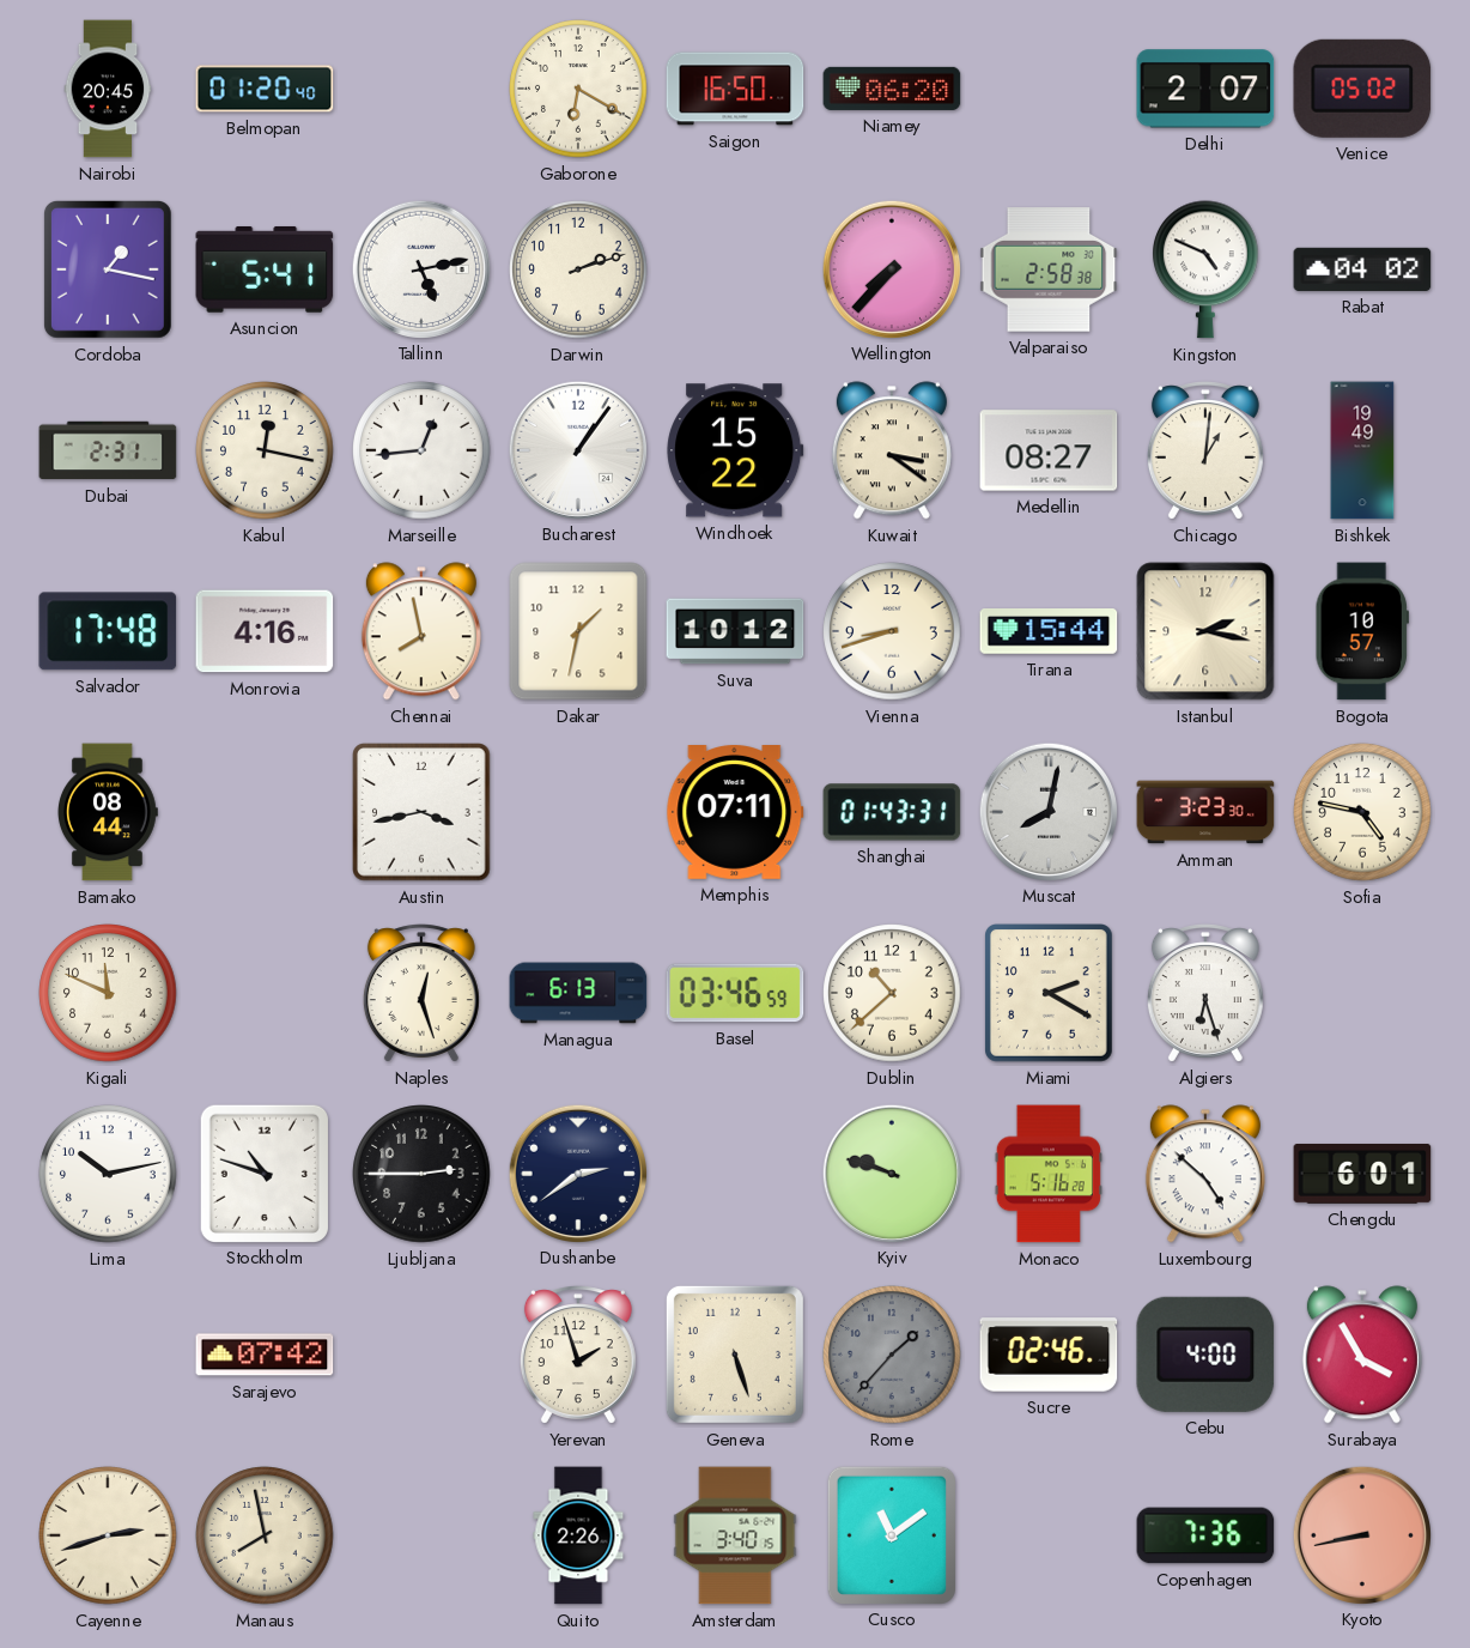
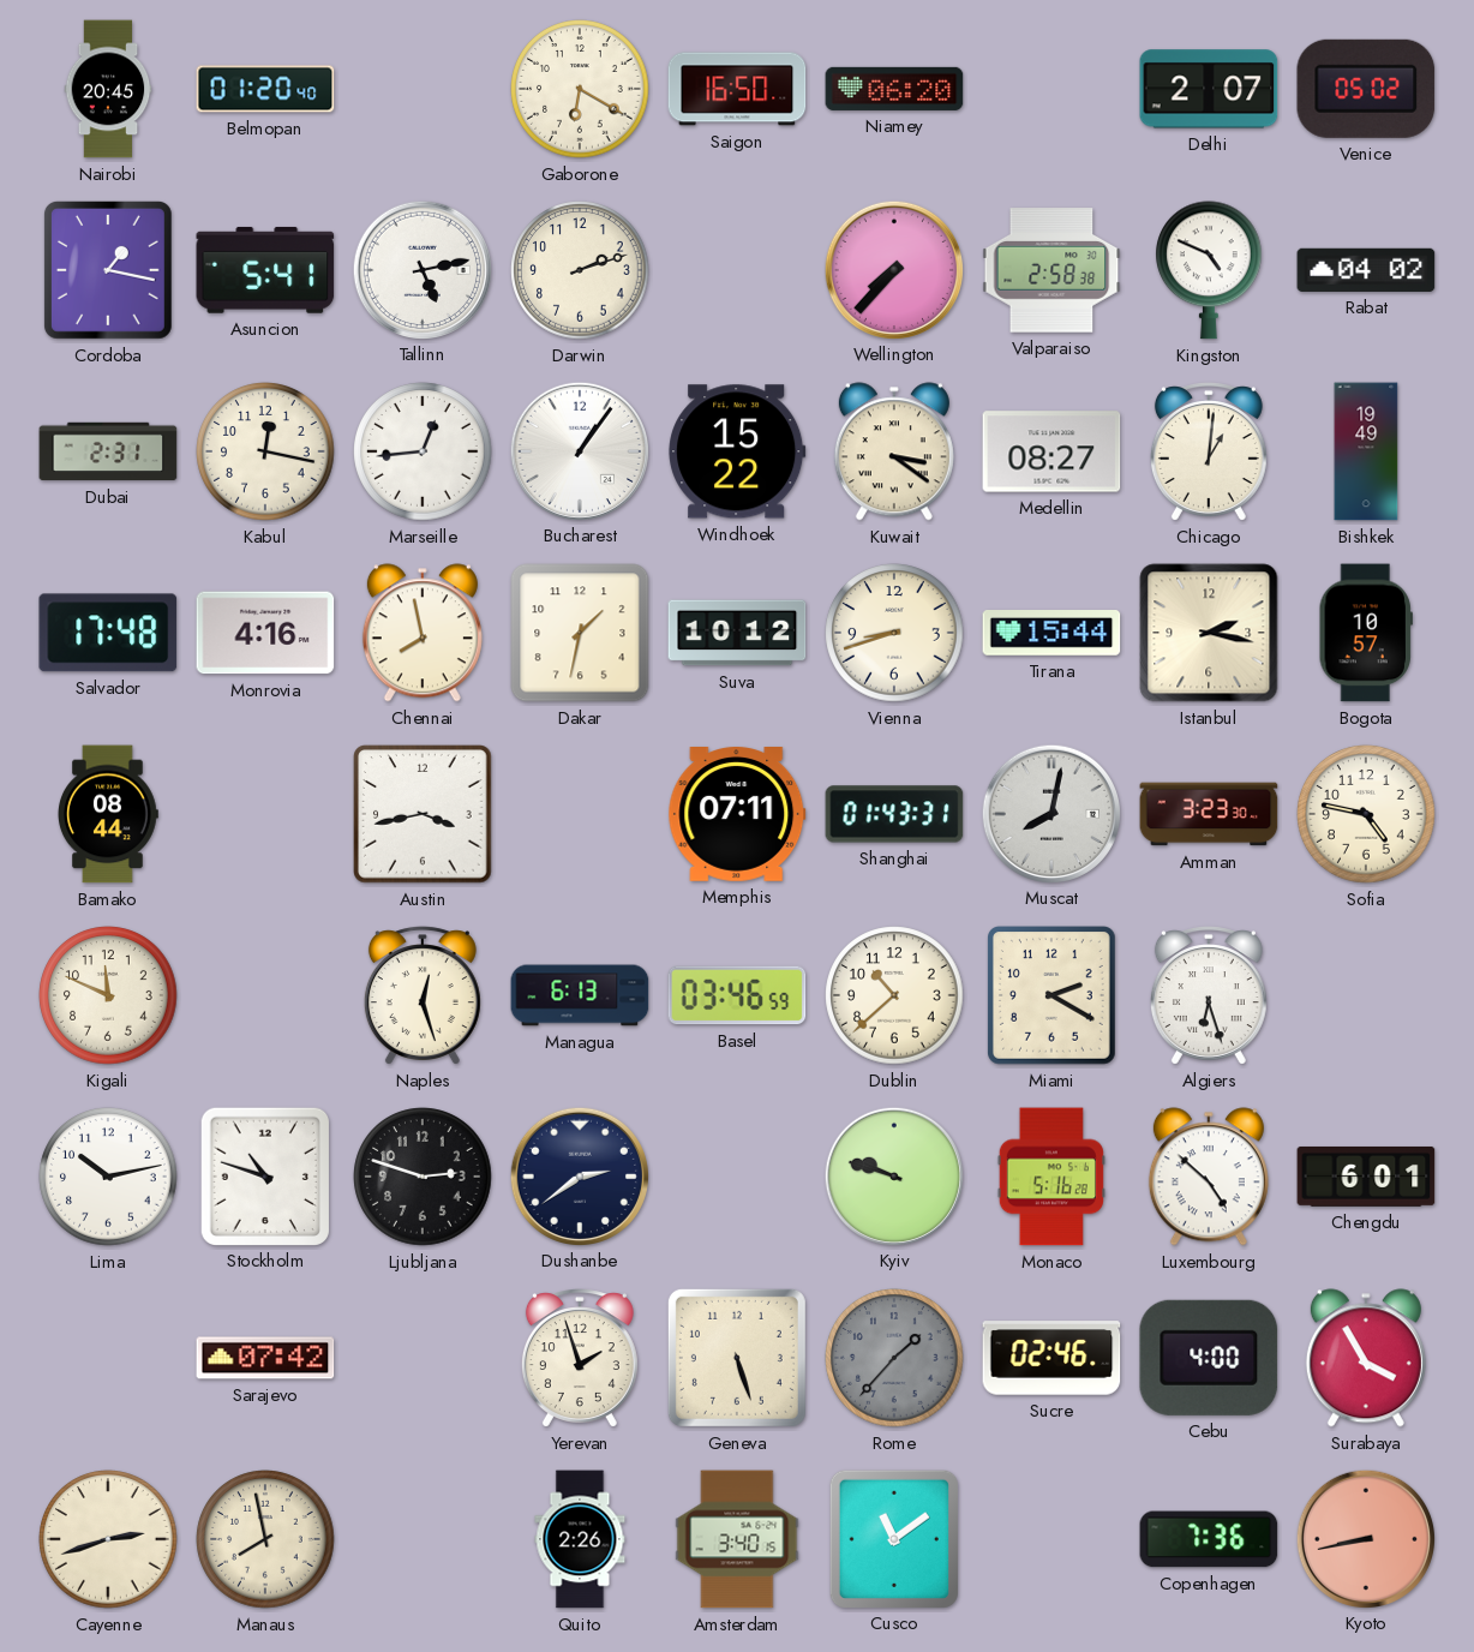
Ljubljana: 2:45 -> 2:48
